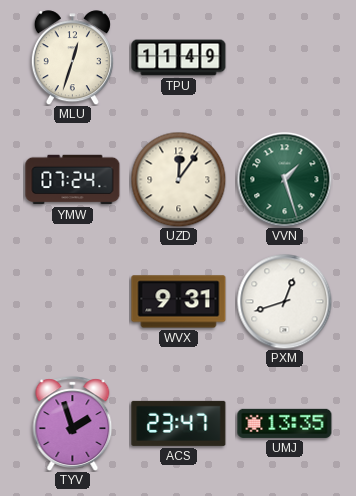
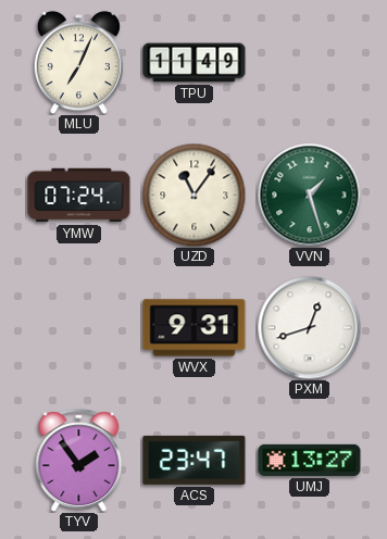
MLU: 12:33 -> 7:04
UZD: 12:06 -> 11:06
TYV: 1:57 -> 1:54
UMJ: 13:35 -> 13:27
